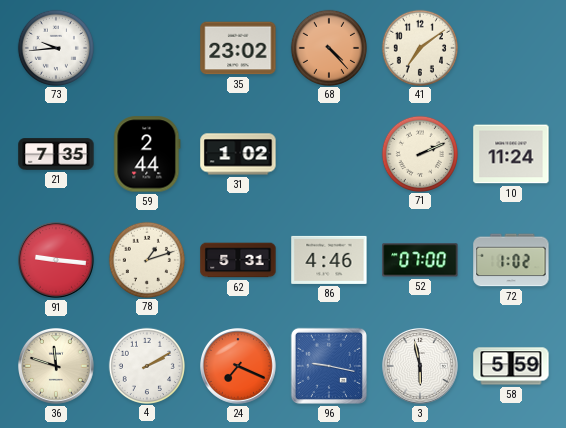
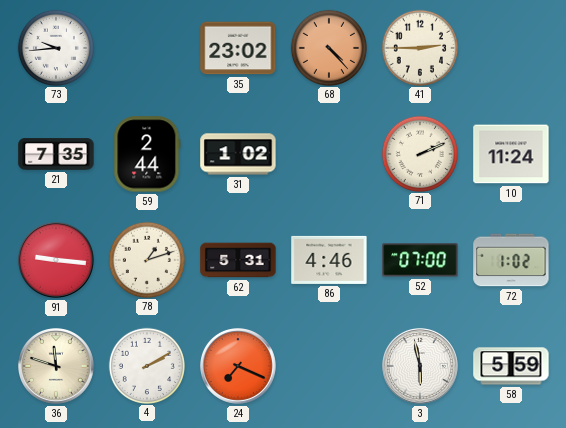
41: 7:09 -> 2:45
96: 9:17 -> none
